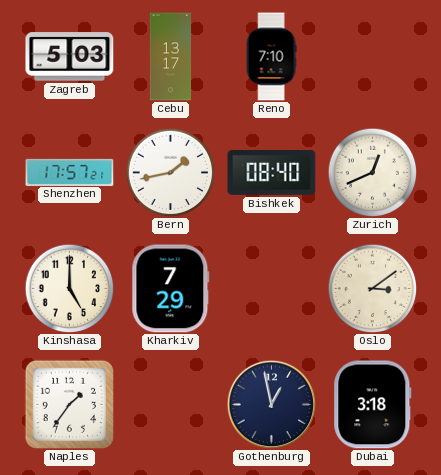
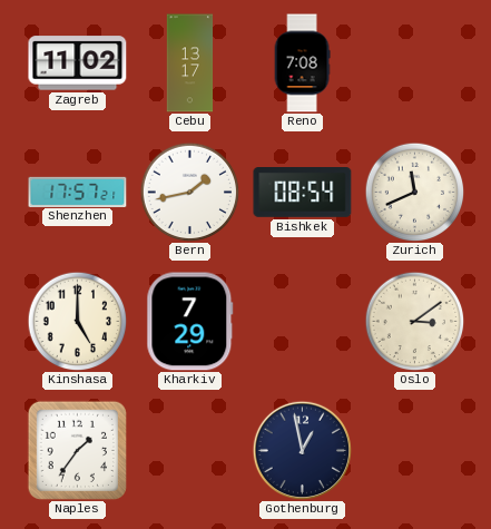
Zagreb: 5:03 -> 11:02
Reno: 7:10 -> 7:08
Bishkek: 08:40 -> 08:54
Zurich: 12:41 -> 11:41
Dubai: 3:18 -> none
